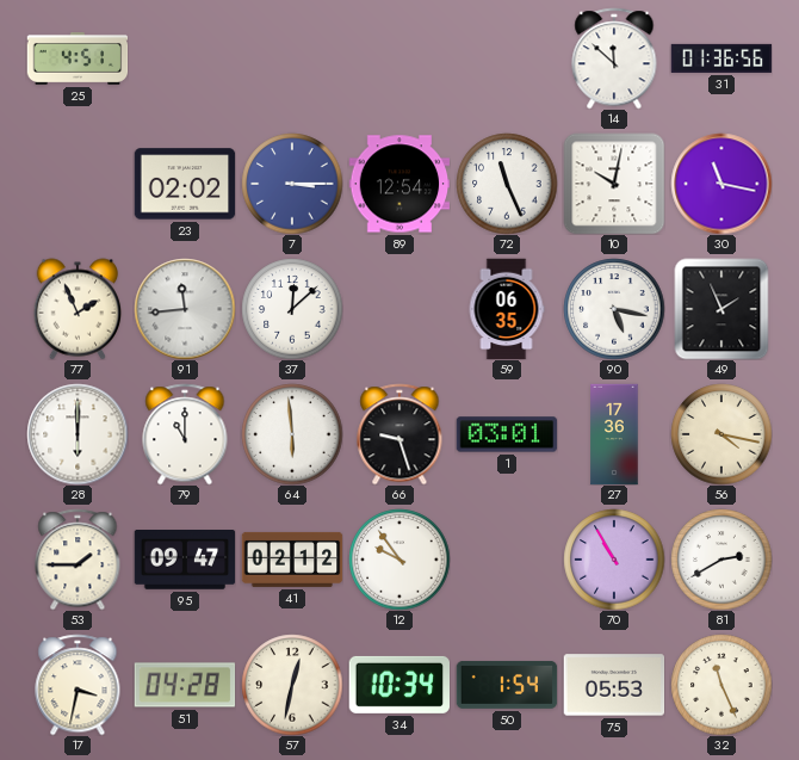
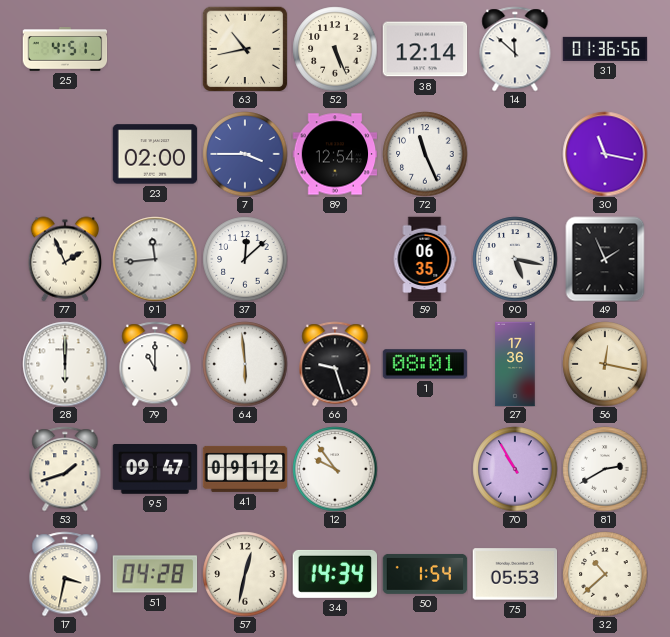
63: none -> 10:43
52: none -> 5:26
38: none -> 12:14
23: 02:02 -> 02:00
7: 3:15 -> 3:45
10: 10:02 -> none
1: 03:01 -> 08:01
56: 4:17 -> 12:17
53: 1:45 -> 1:42
41: 02:12 -> 09:12
34: 10:34 -> 14:34
32: 11:26 -> 10:38
